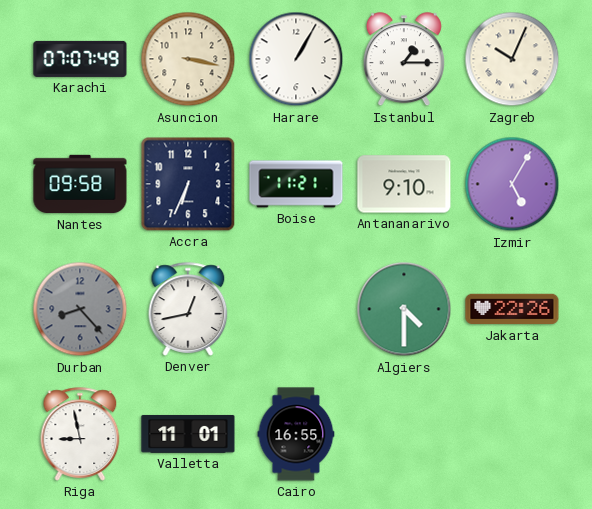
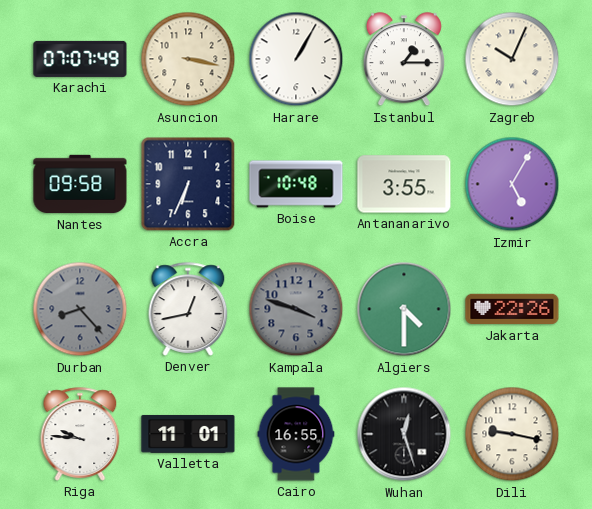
Boise: 11:21 -> 10:48
Antananarivo: 9:10 -> 3:55
Kampala: none -> 3:48
Riga: 8:58 -> 9:46
Wuhan: none -> 12:27
Dili: none -> 9:17
